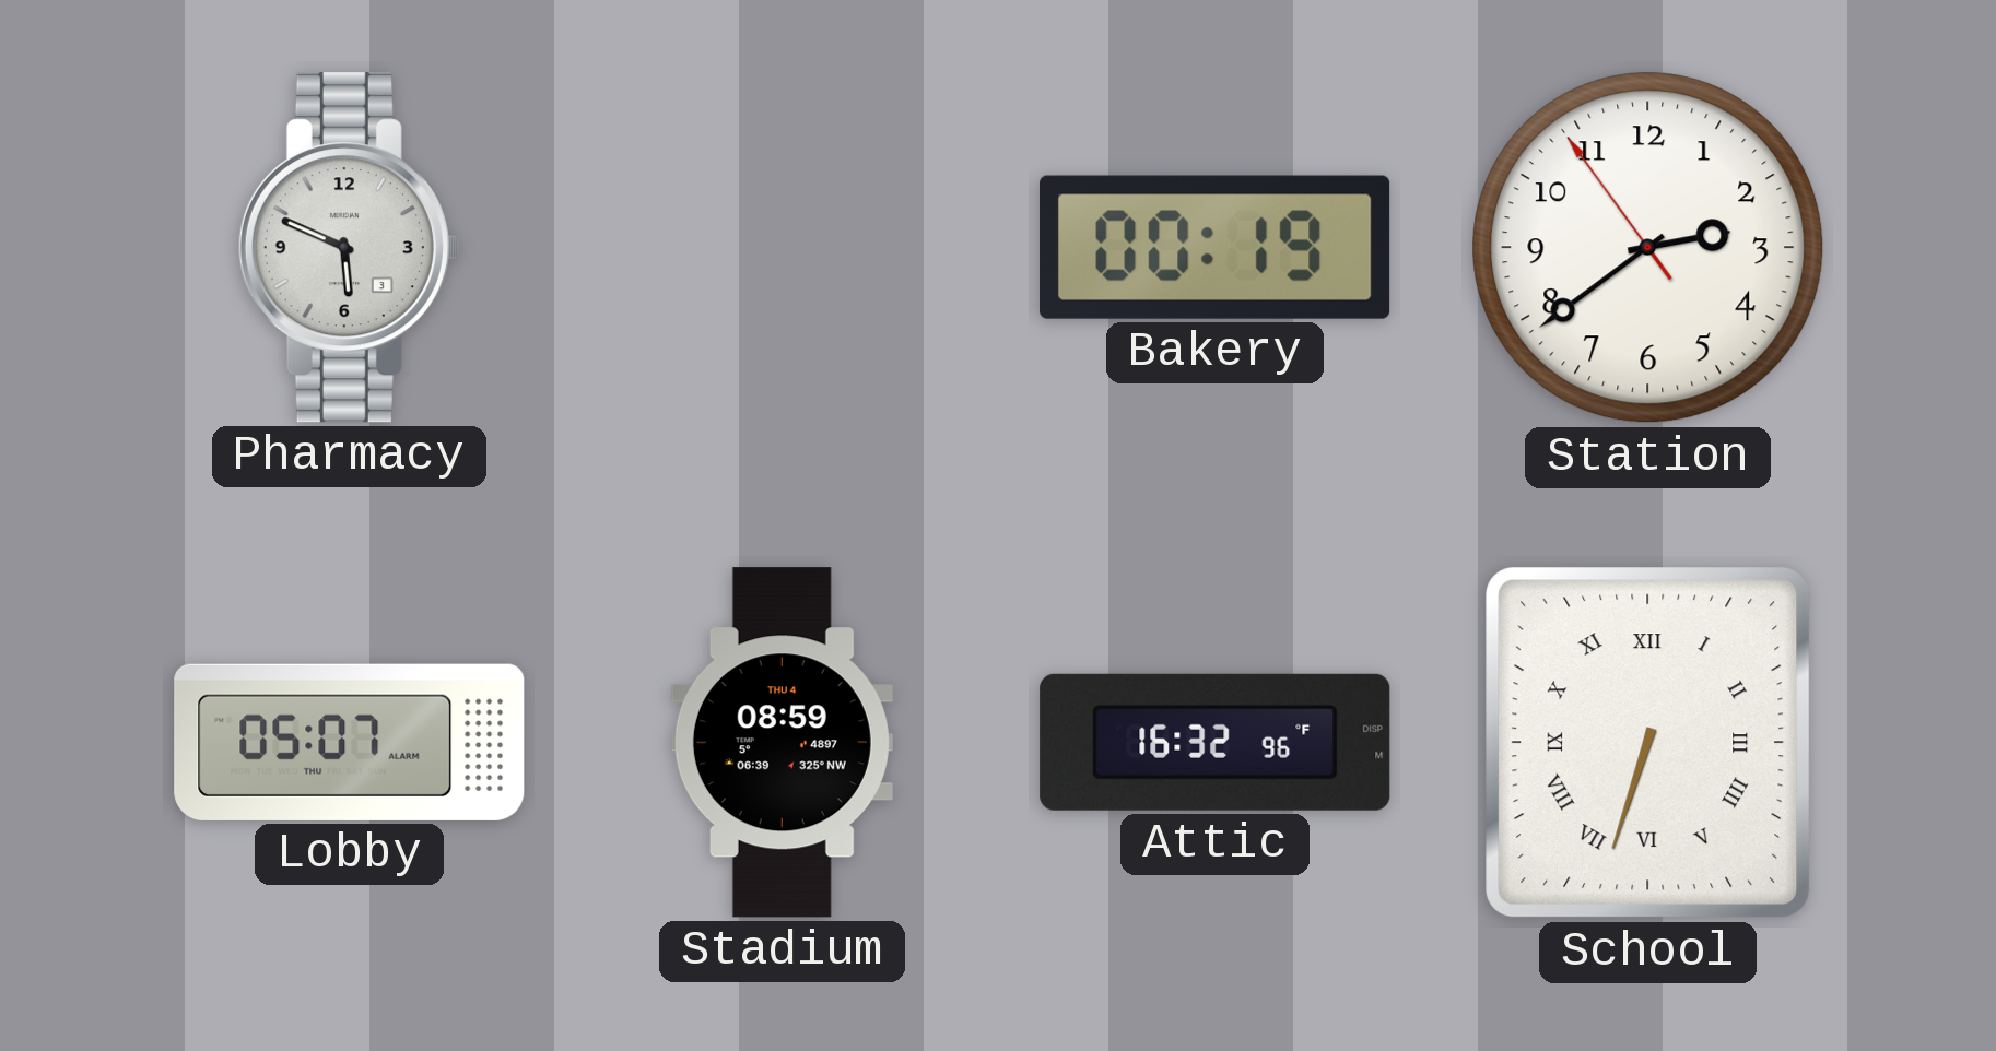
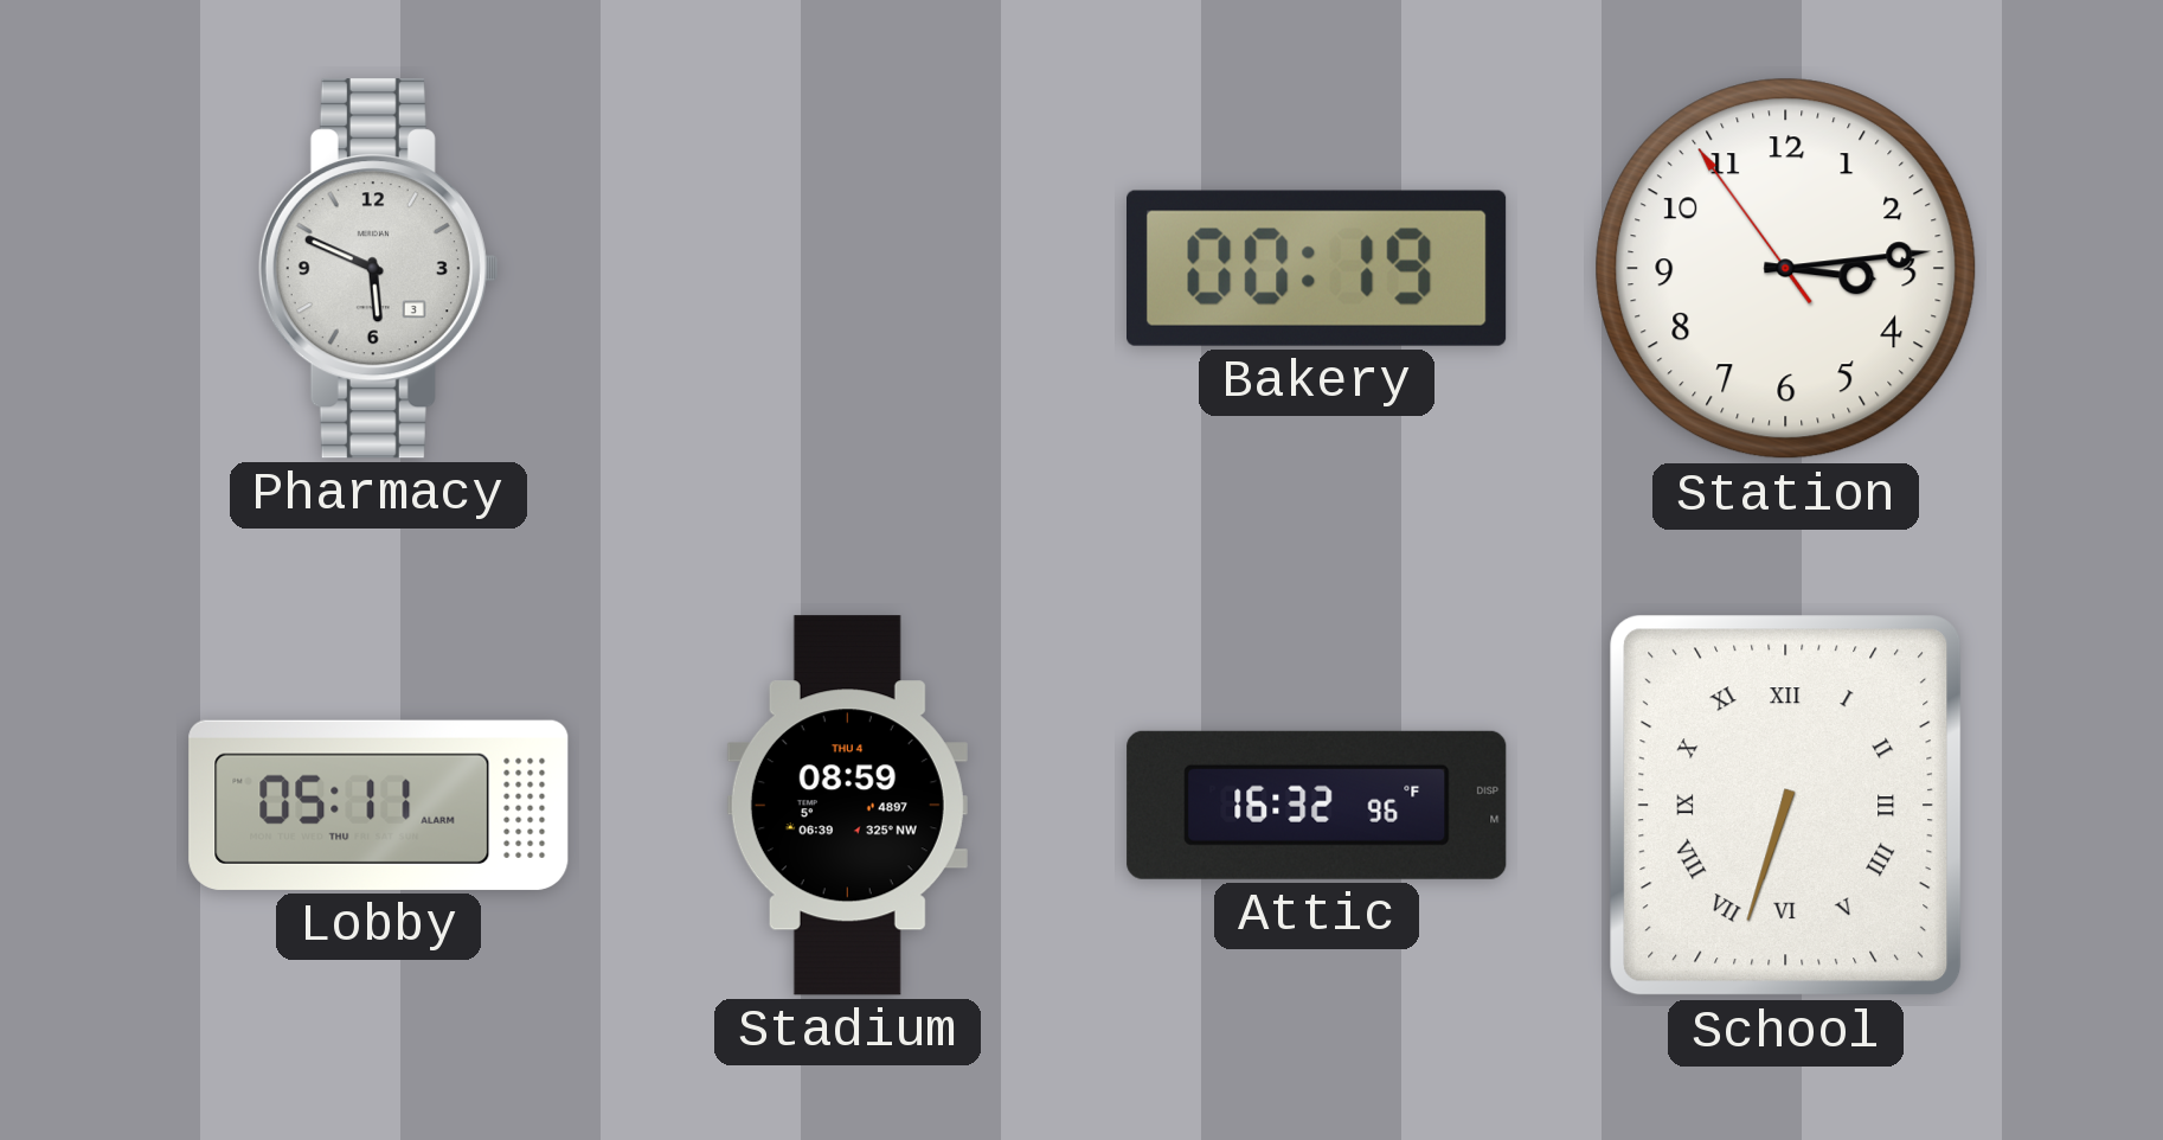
Station: 2:38 -> 3:13
Lobby: 05:07 -> 05:11
